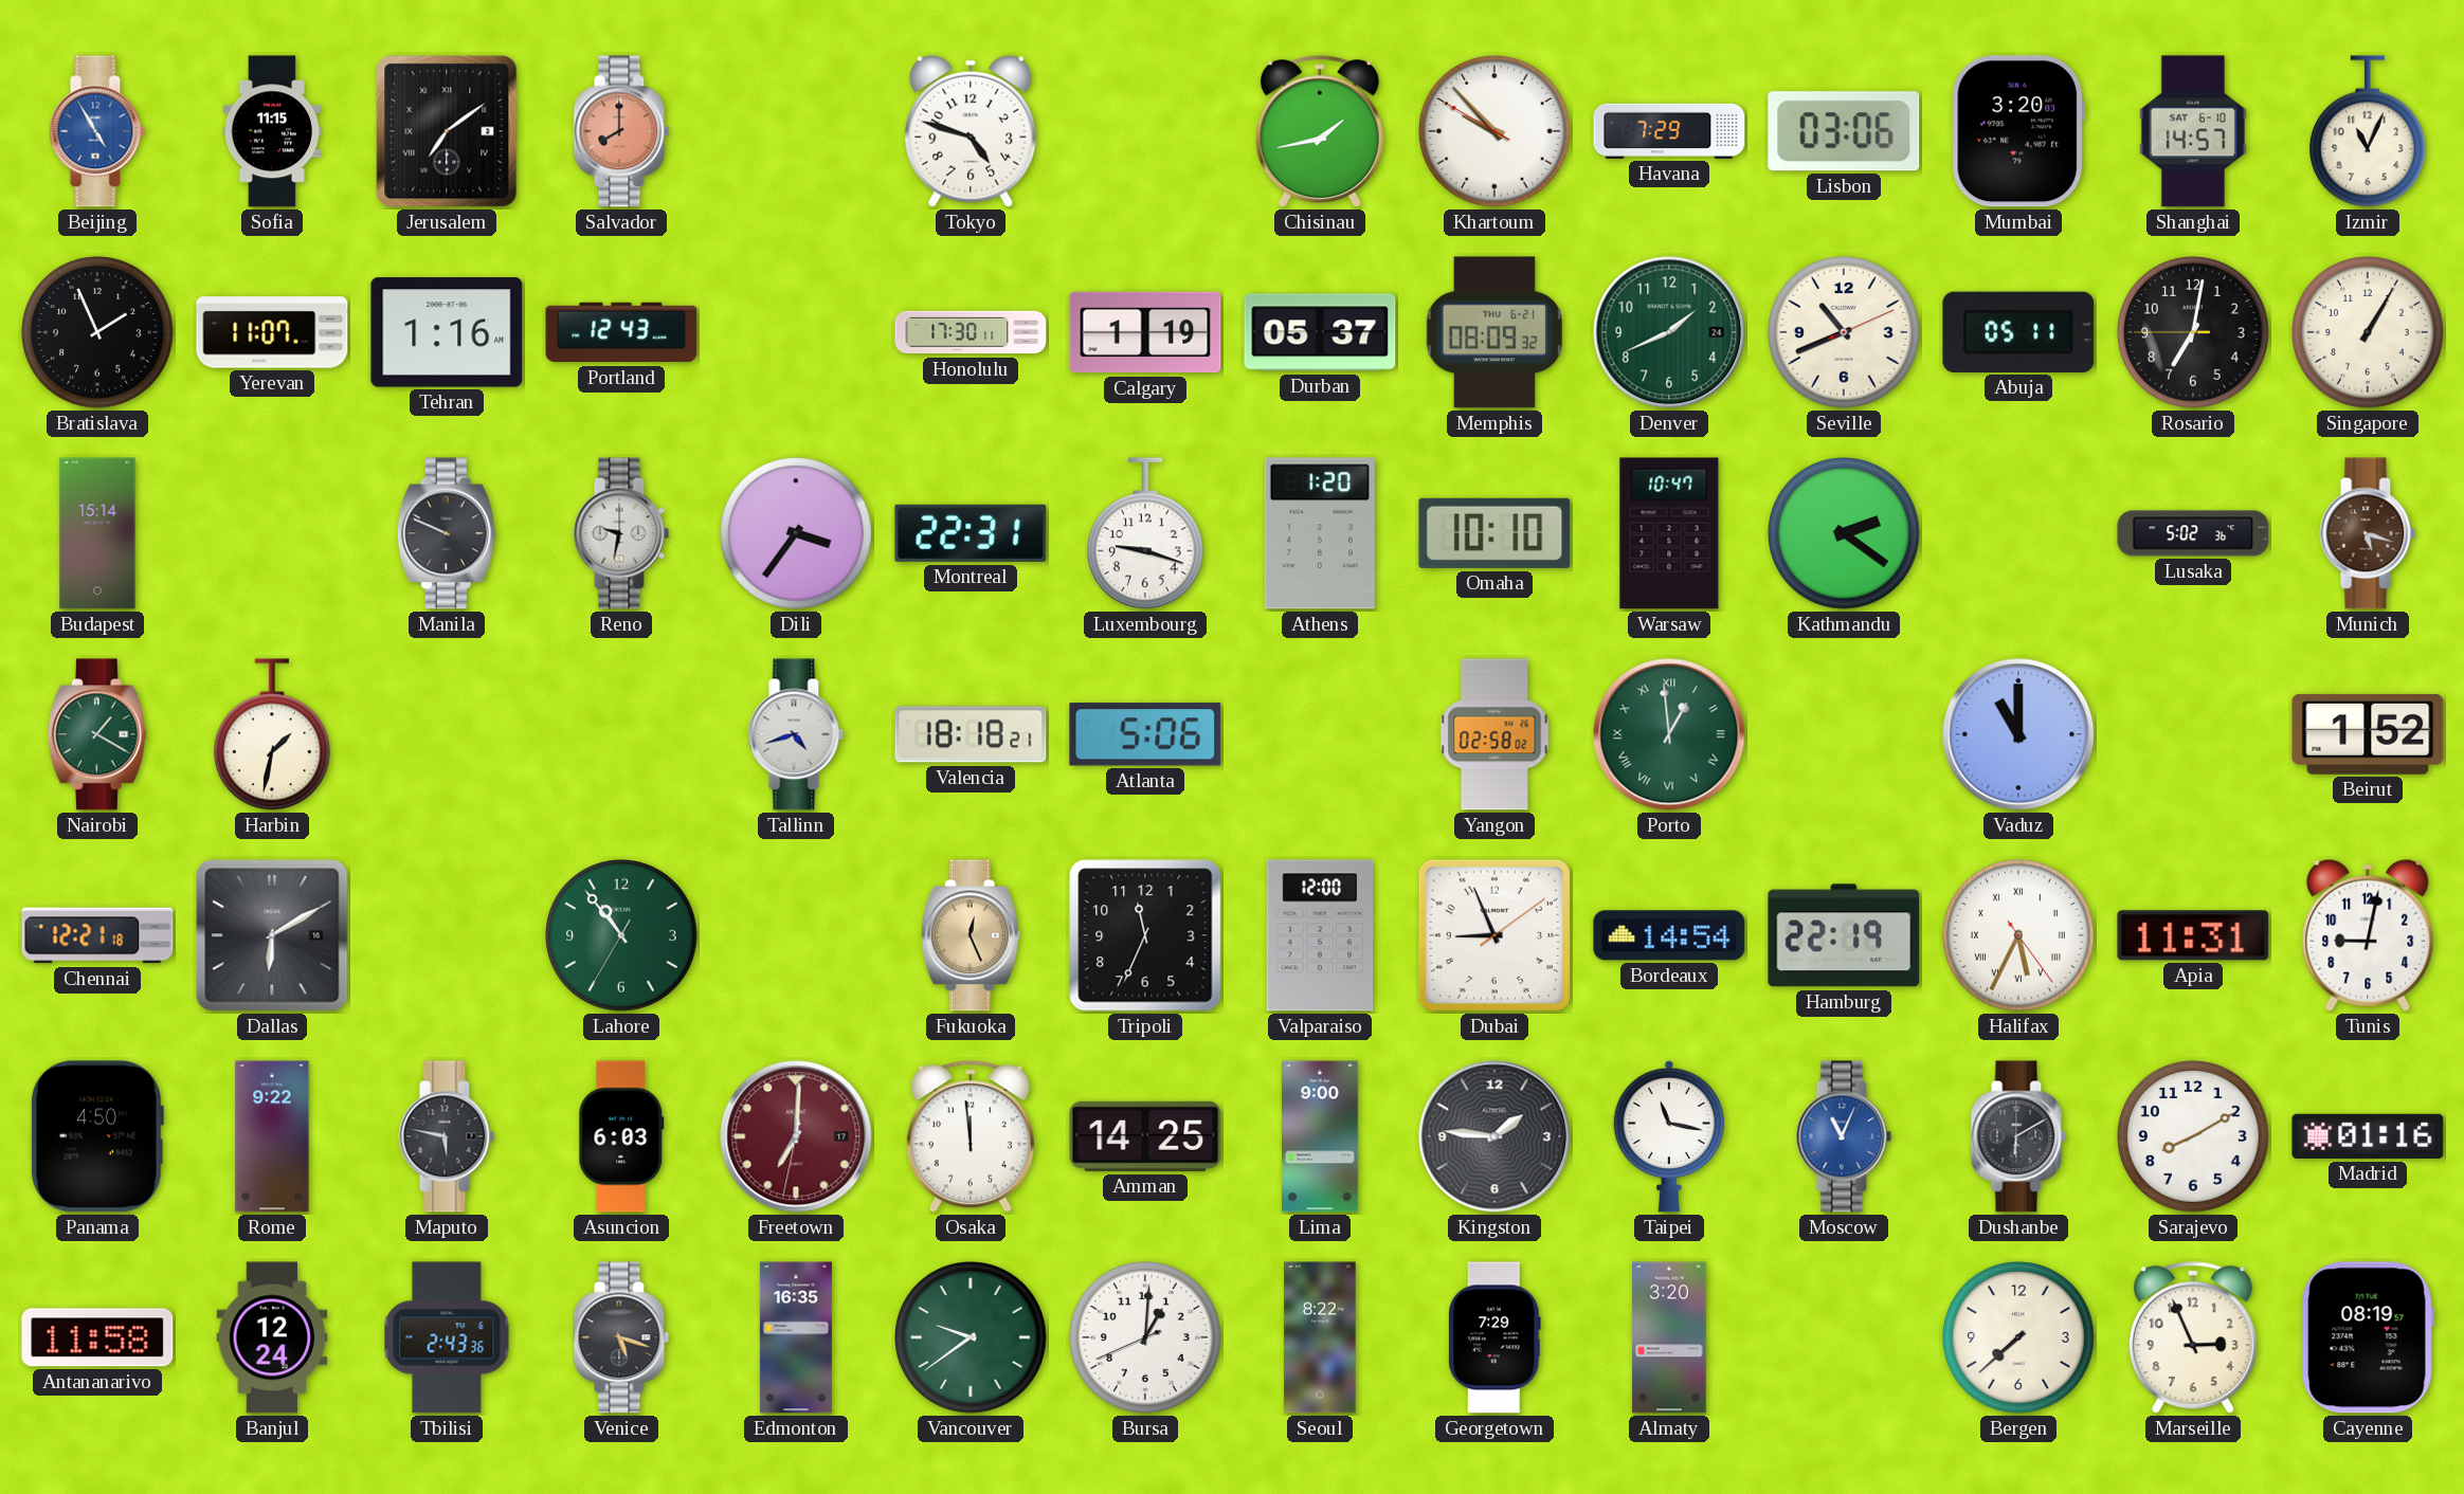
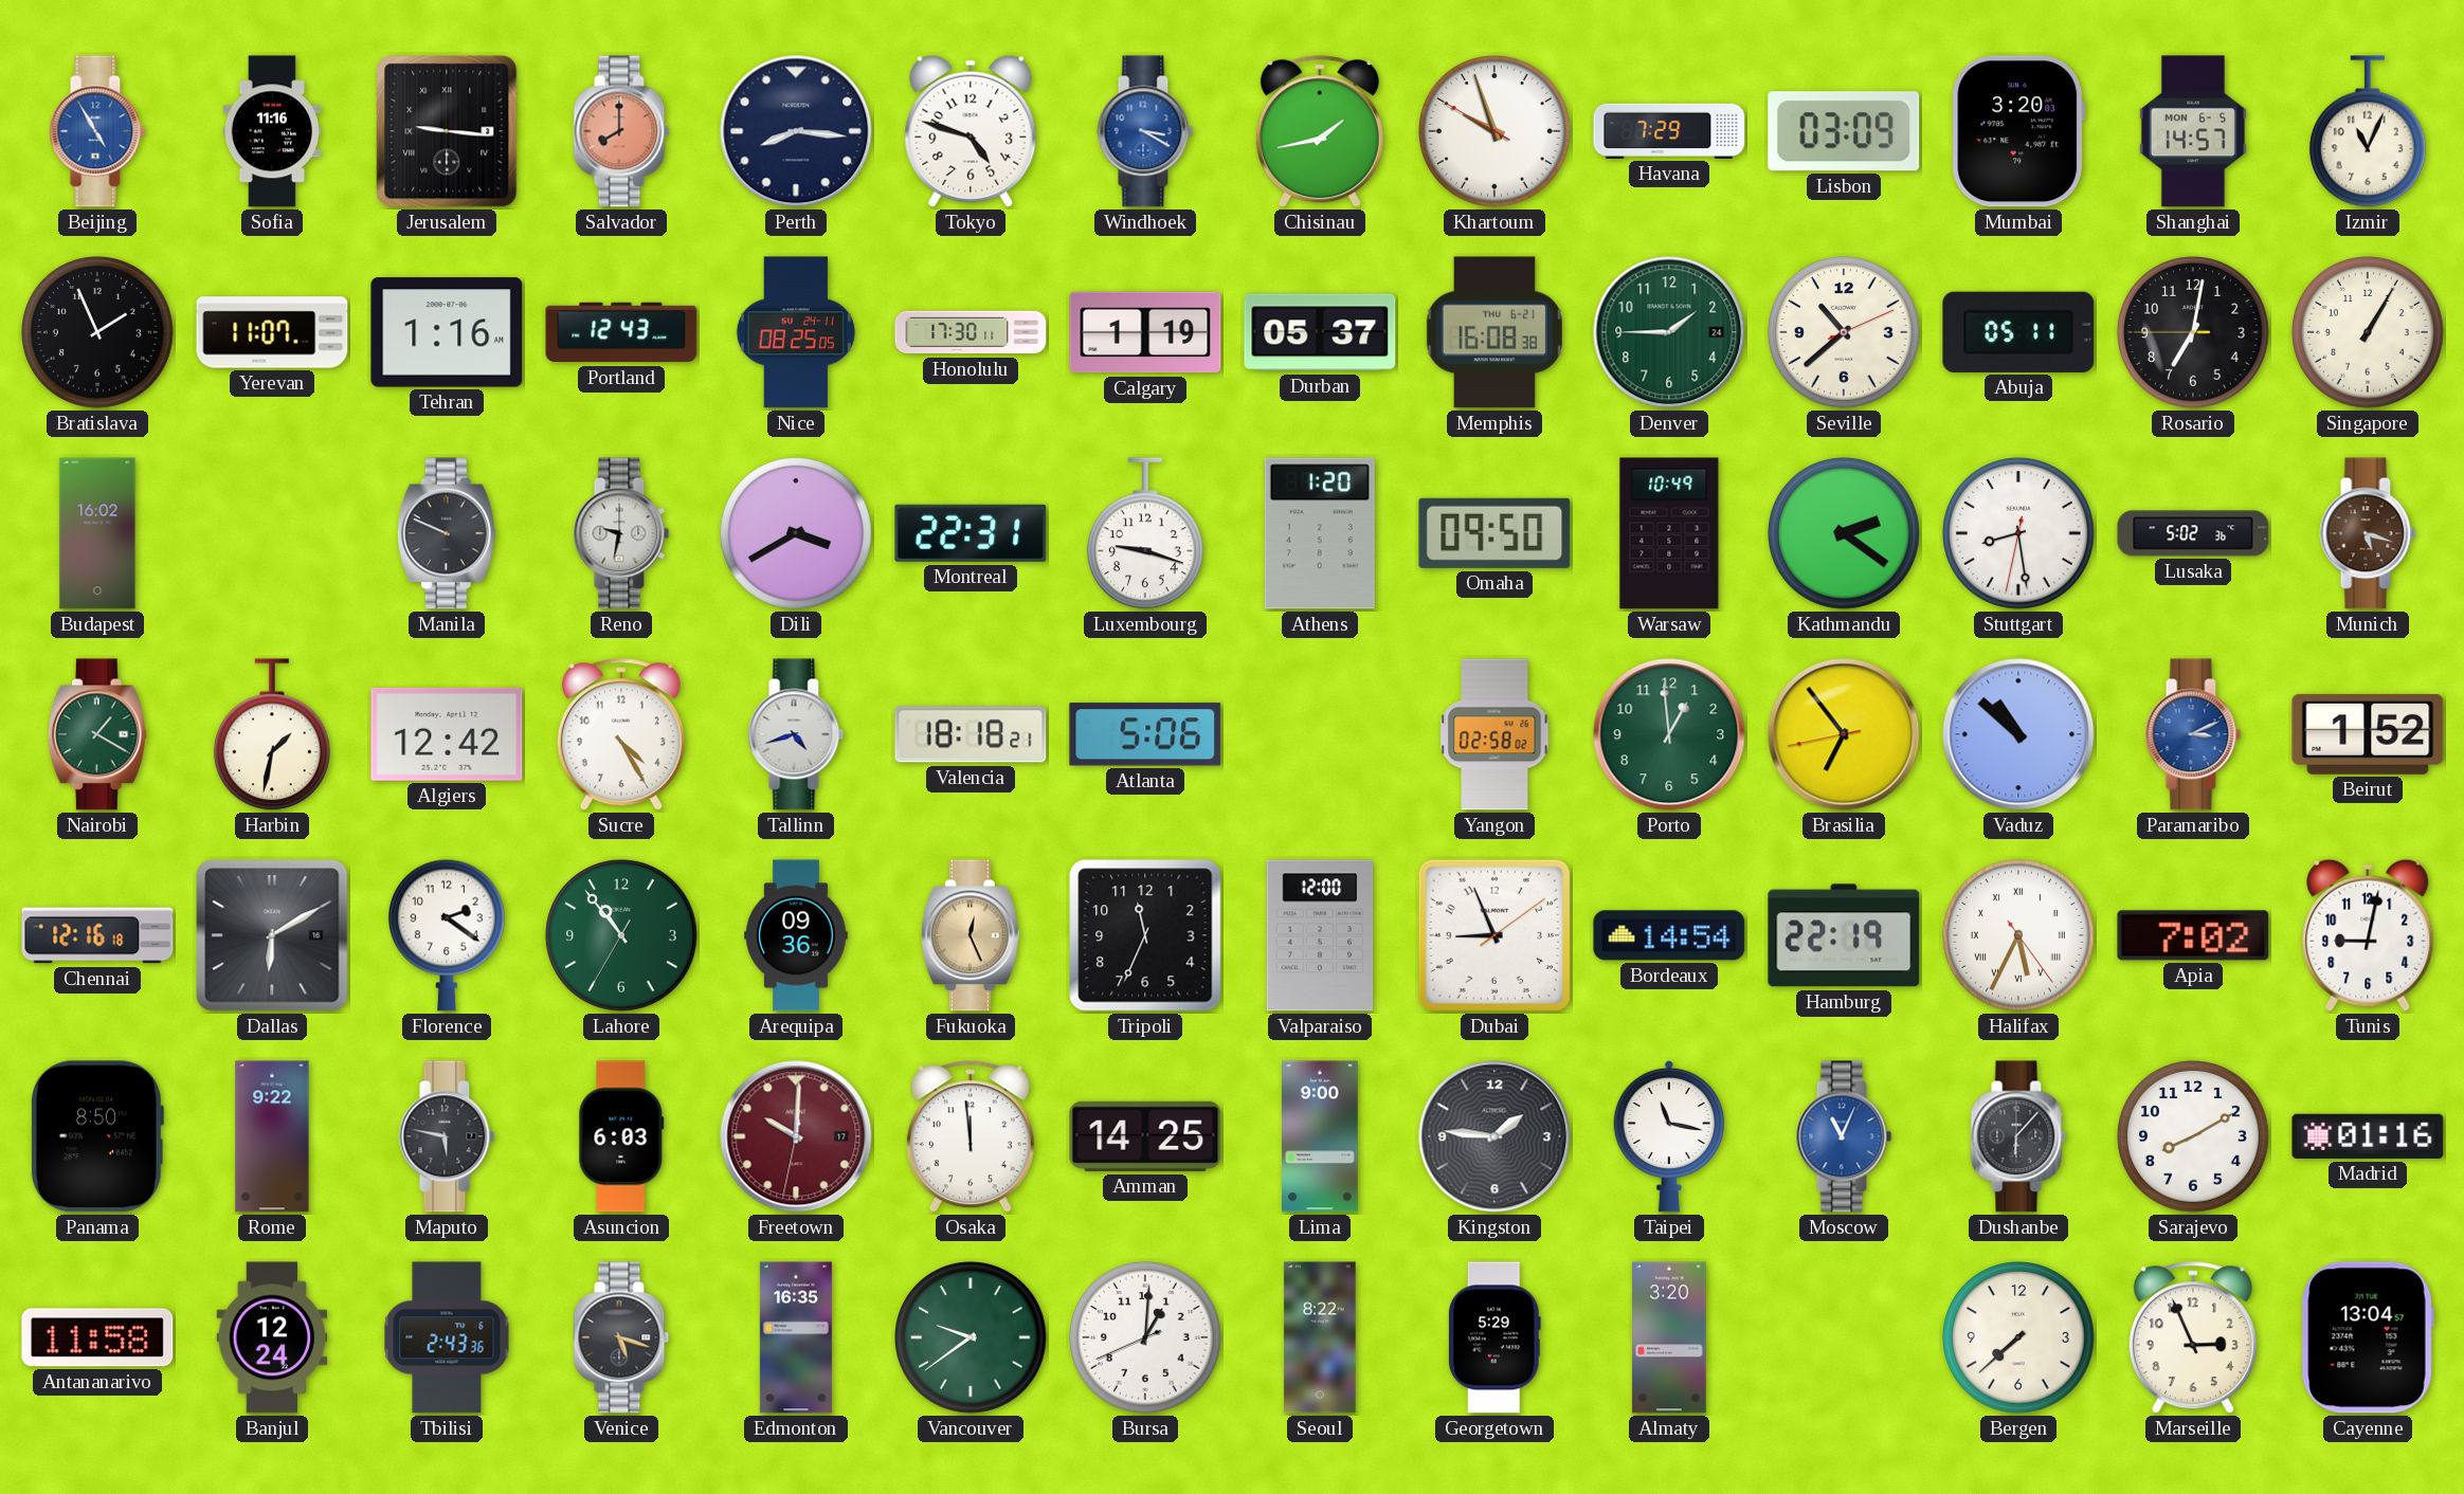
Sofia: 11:15 -> 11:16
Jerusalem: 7:09 -> 9:16
Perth: none -> 8:16
Windhoek: none -> 3:20
Khartoum: 9:52 -> 9:56
Lisbon: 03:06 -> 03:09
Shanghai date: SAT 6-10 -> MON 6-5
Nice: none -> 08:25
Memphis: 08:09 -> 16:08
Denver: 1:41 -> 1:45
Seville: 10:41 -> 10:38
Budapest: 15:14 -> 16:02
Dili: 3:36 -> 3:40
Omaha: 10:10 -> 09:50
Warsaw: 10:47 -> 10:49
Stuttgart: none -> 8:28
Algiers: none -> 12:42
Sucre: none -> 4:25
Porto numerals: Roman -> Arabic
Brasilia: none -> 6:53
Vaduz: 11:00 -> 10:52
Paramaribo: none -> 3:11
Chennai: 12:21 -> 12:16
Florence: none -> 2:21
Arequipa: none -> 09:36
Apia: 11:31 -> 7:02
Panama: 4:50 -> 8:50
Freetown: 7:00 -> 10:00
Dushanbe: 6:10 -> 6:07
Georgetown: 7:29 -> 5:29
Cayenne: 08:19 -> 13:04
